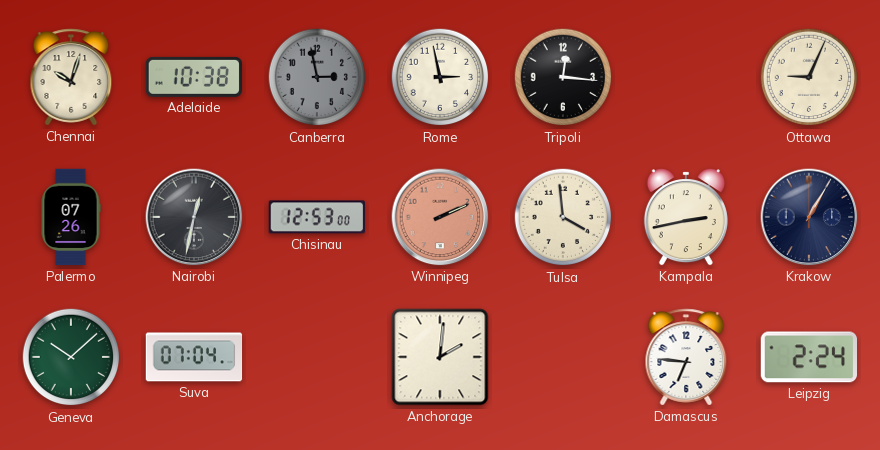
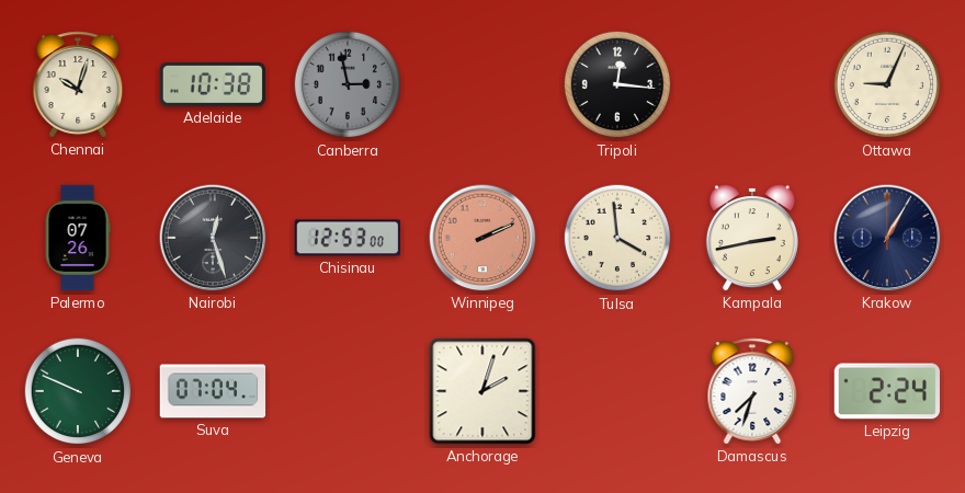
Rome: 2:58 -> none
Nairobi: 12:32 -> 12:27
Geneva: 10:08 -> 9:49
Anchorage: 2:01 -> 2:03
Damascus: 6:46 -> 7:33
